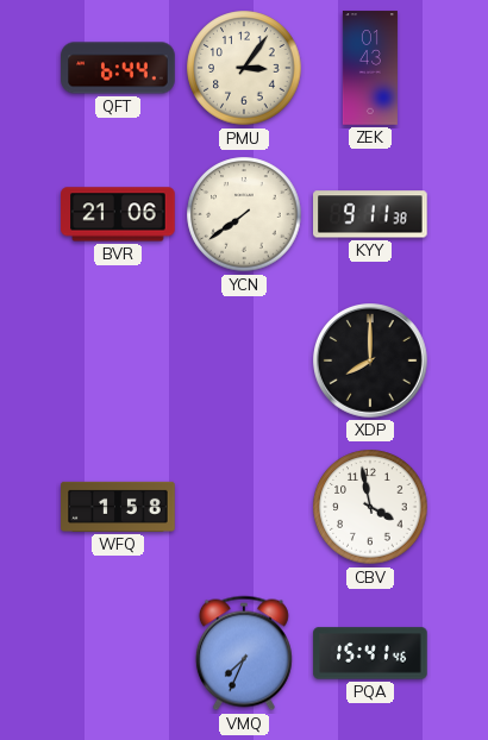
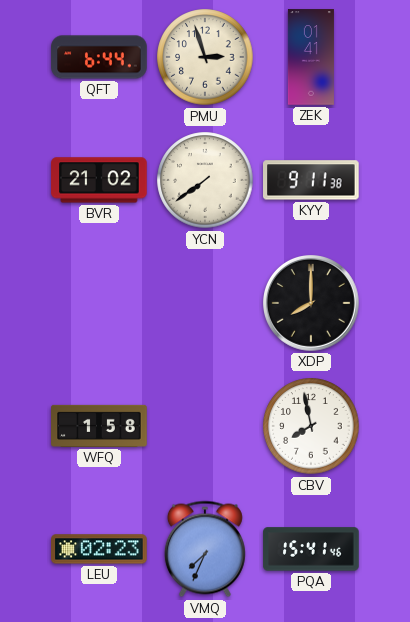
PMU: 3:06 -> 2:57
ZEK: 01:43 -> 01:41
BVR: 21:06 -> 21:02
CBV: 3:58 -> 7:58
LEU: none -> 02:23
